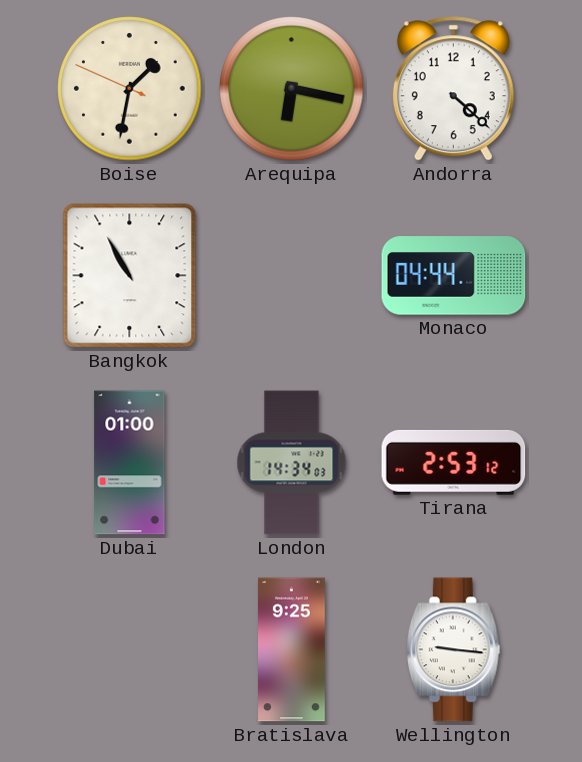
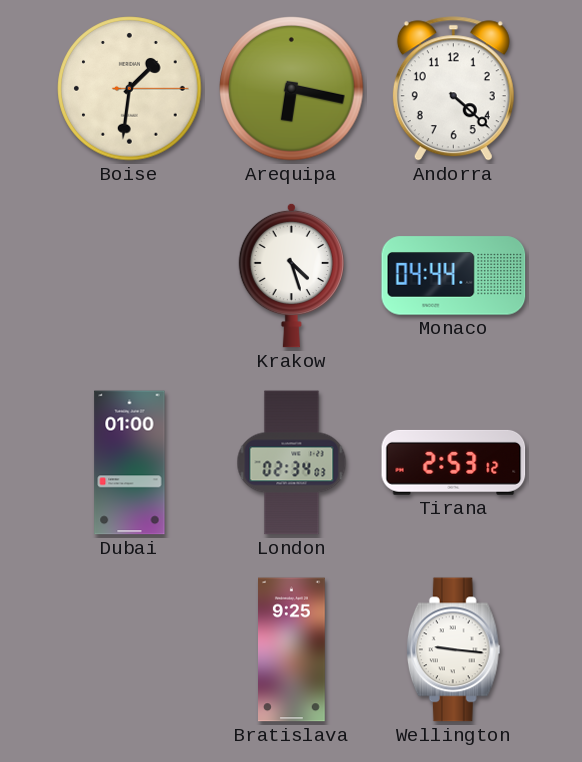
Boise: 1:31:49 -> 1:31:15
Bangkok: 10:55 -> none
Krakow: none -> 4:27
London: 14:34 -> 02:34
